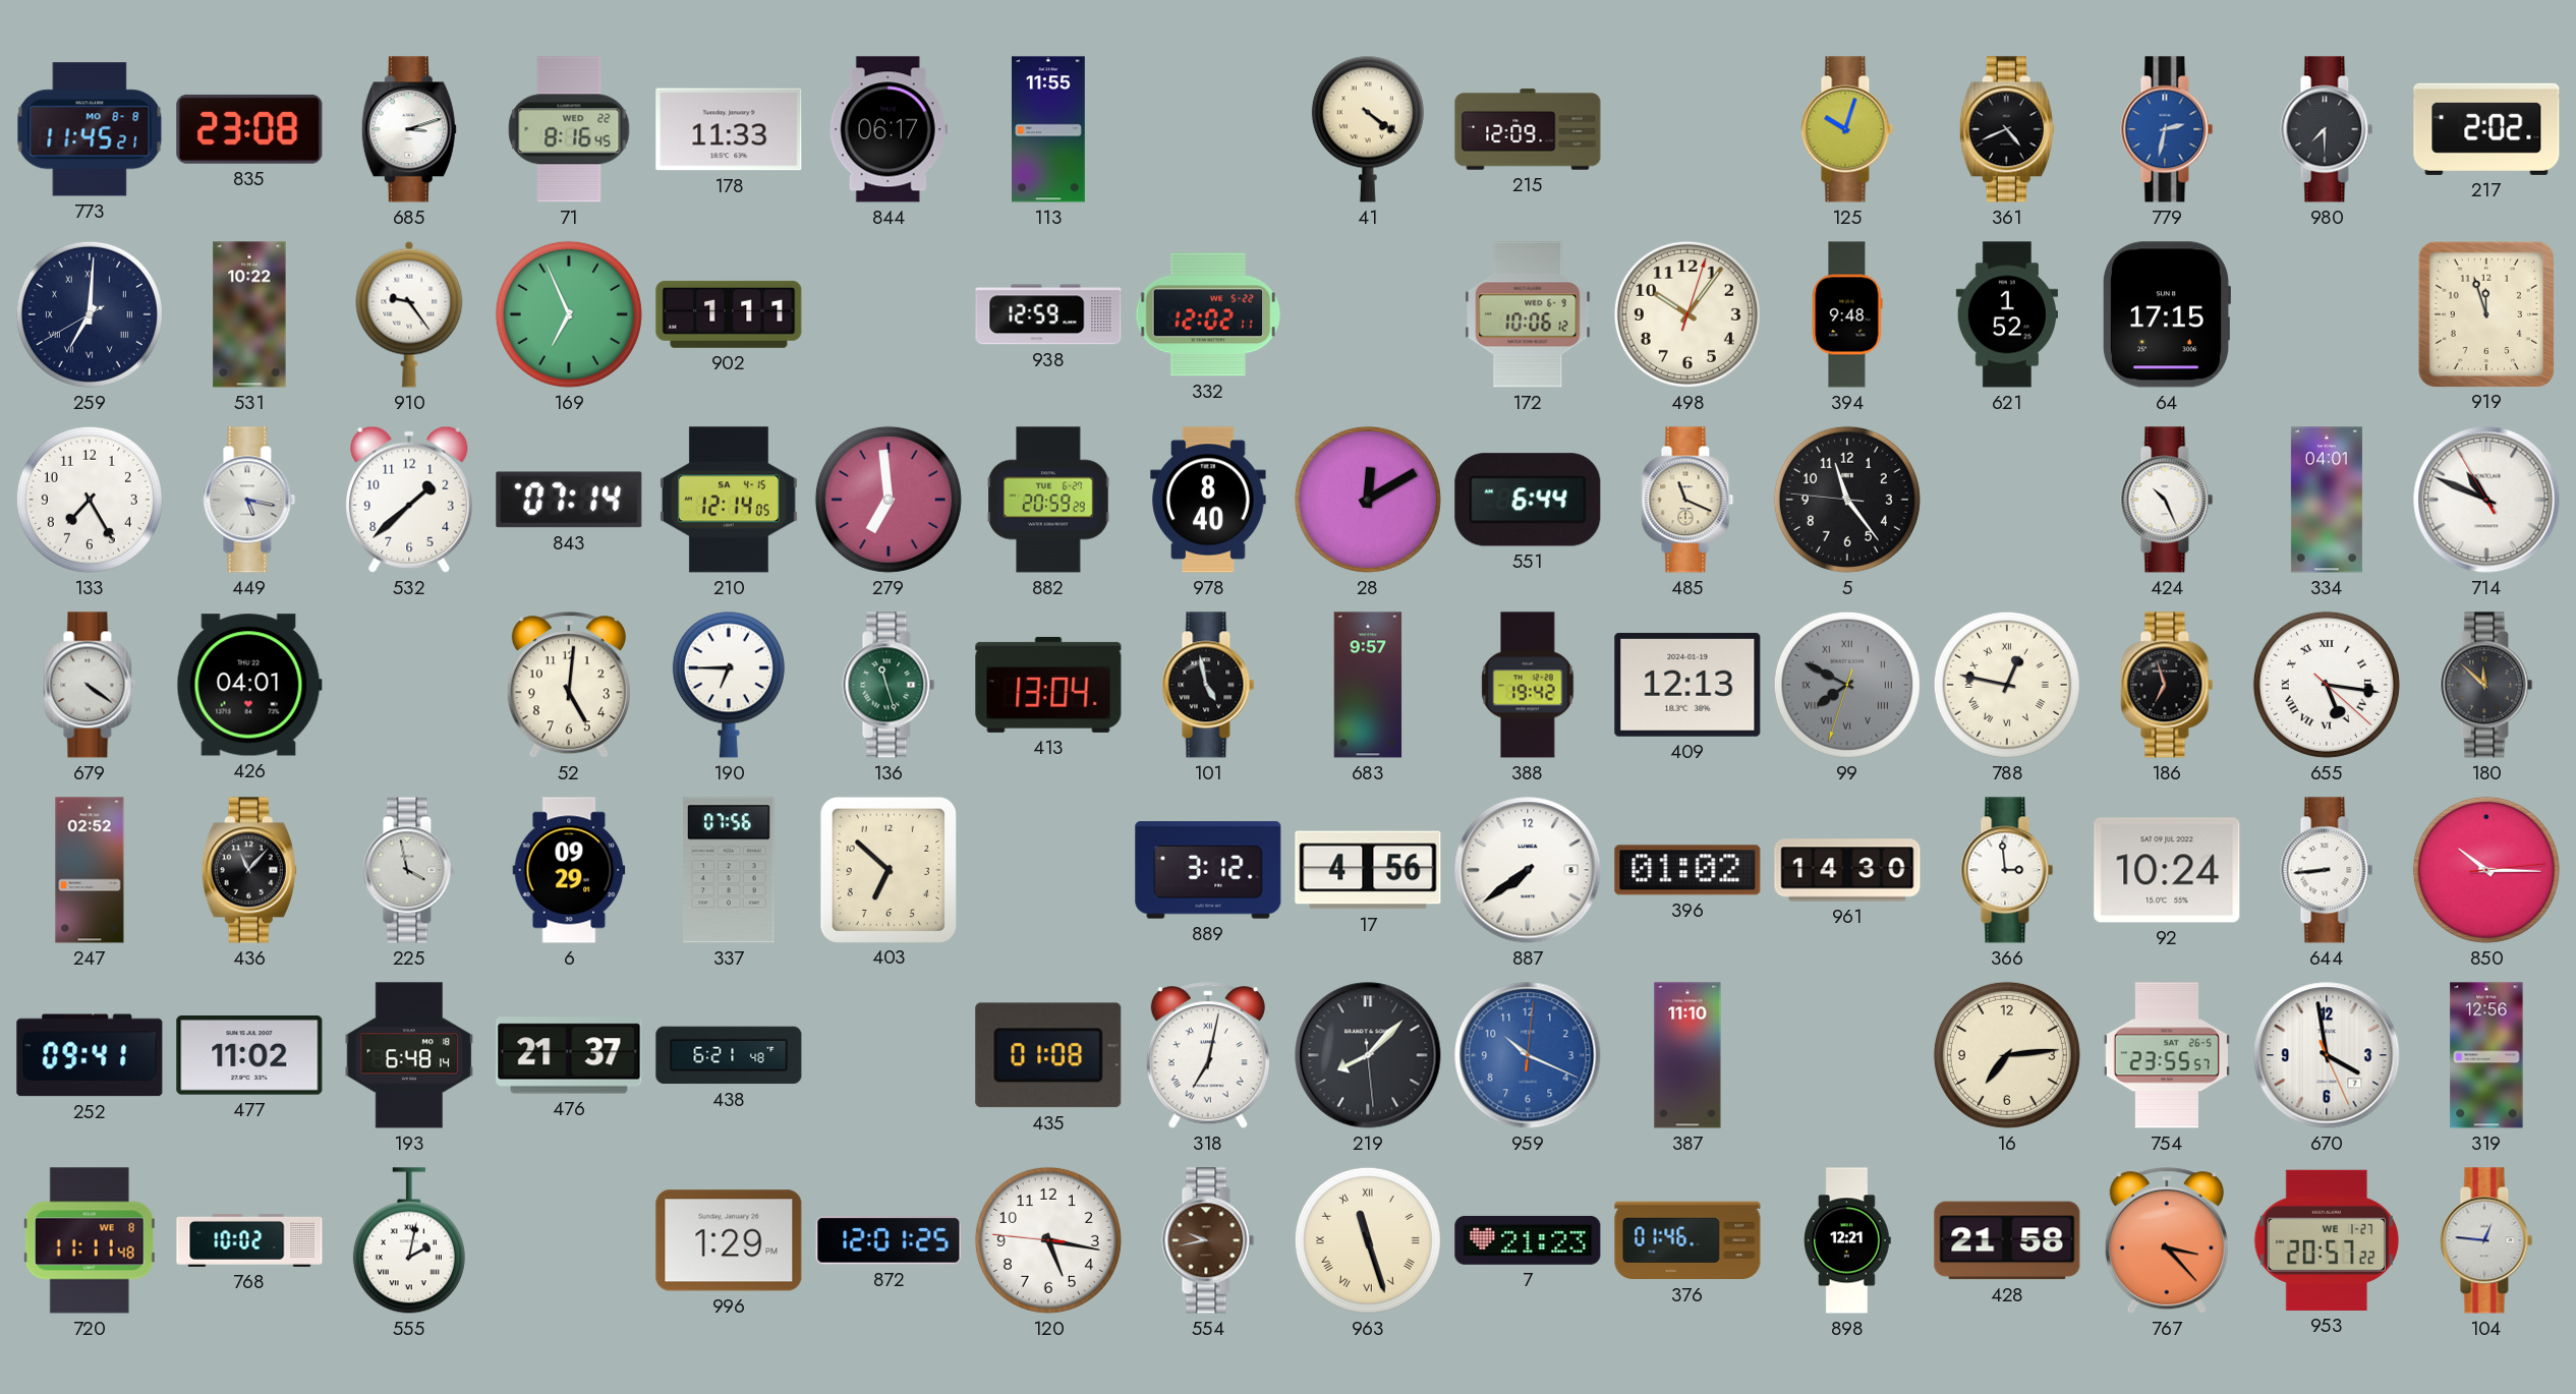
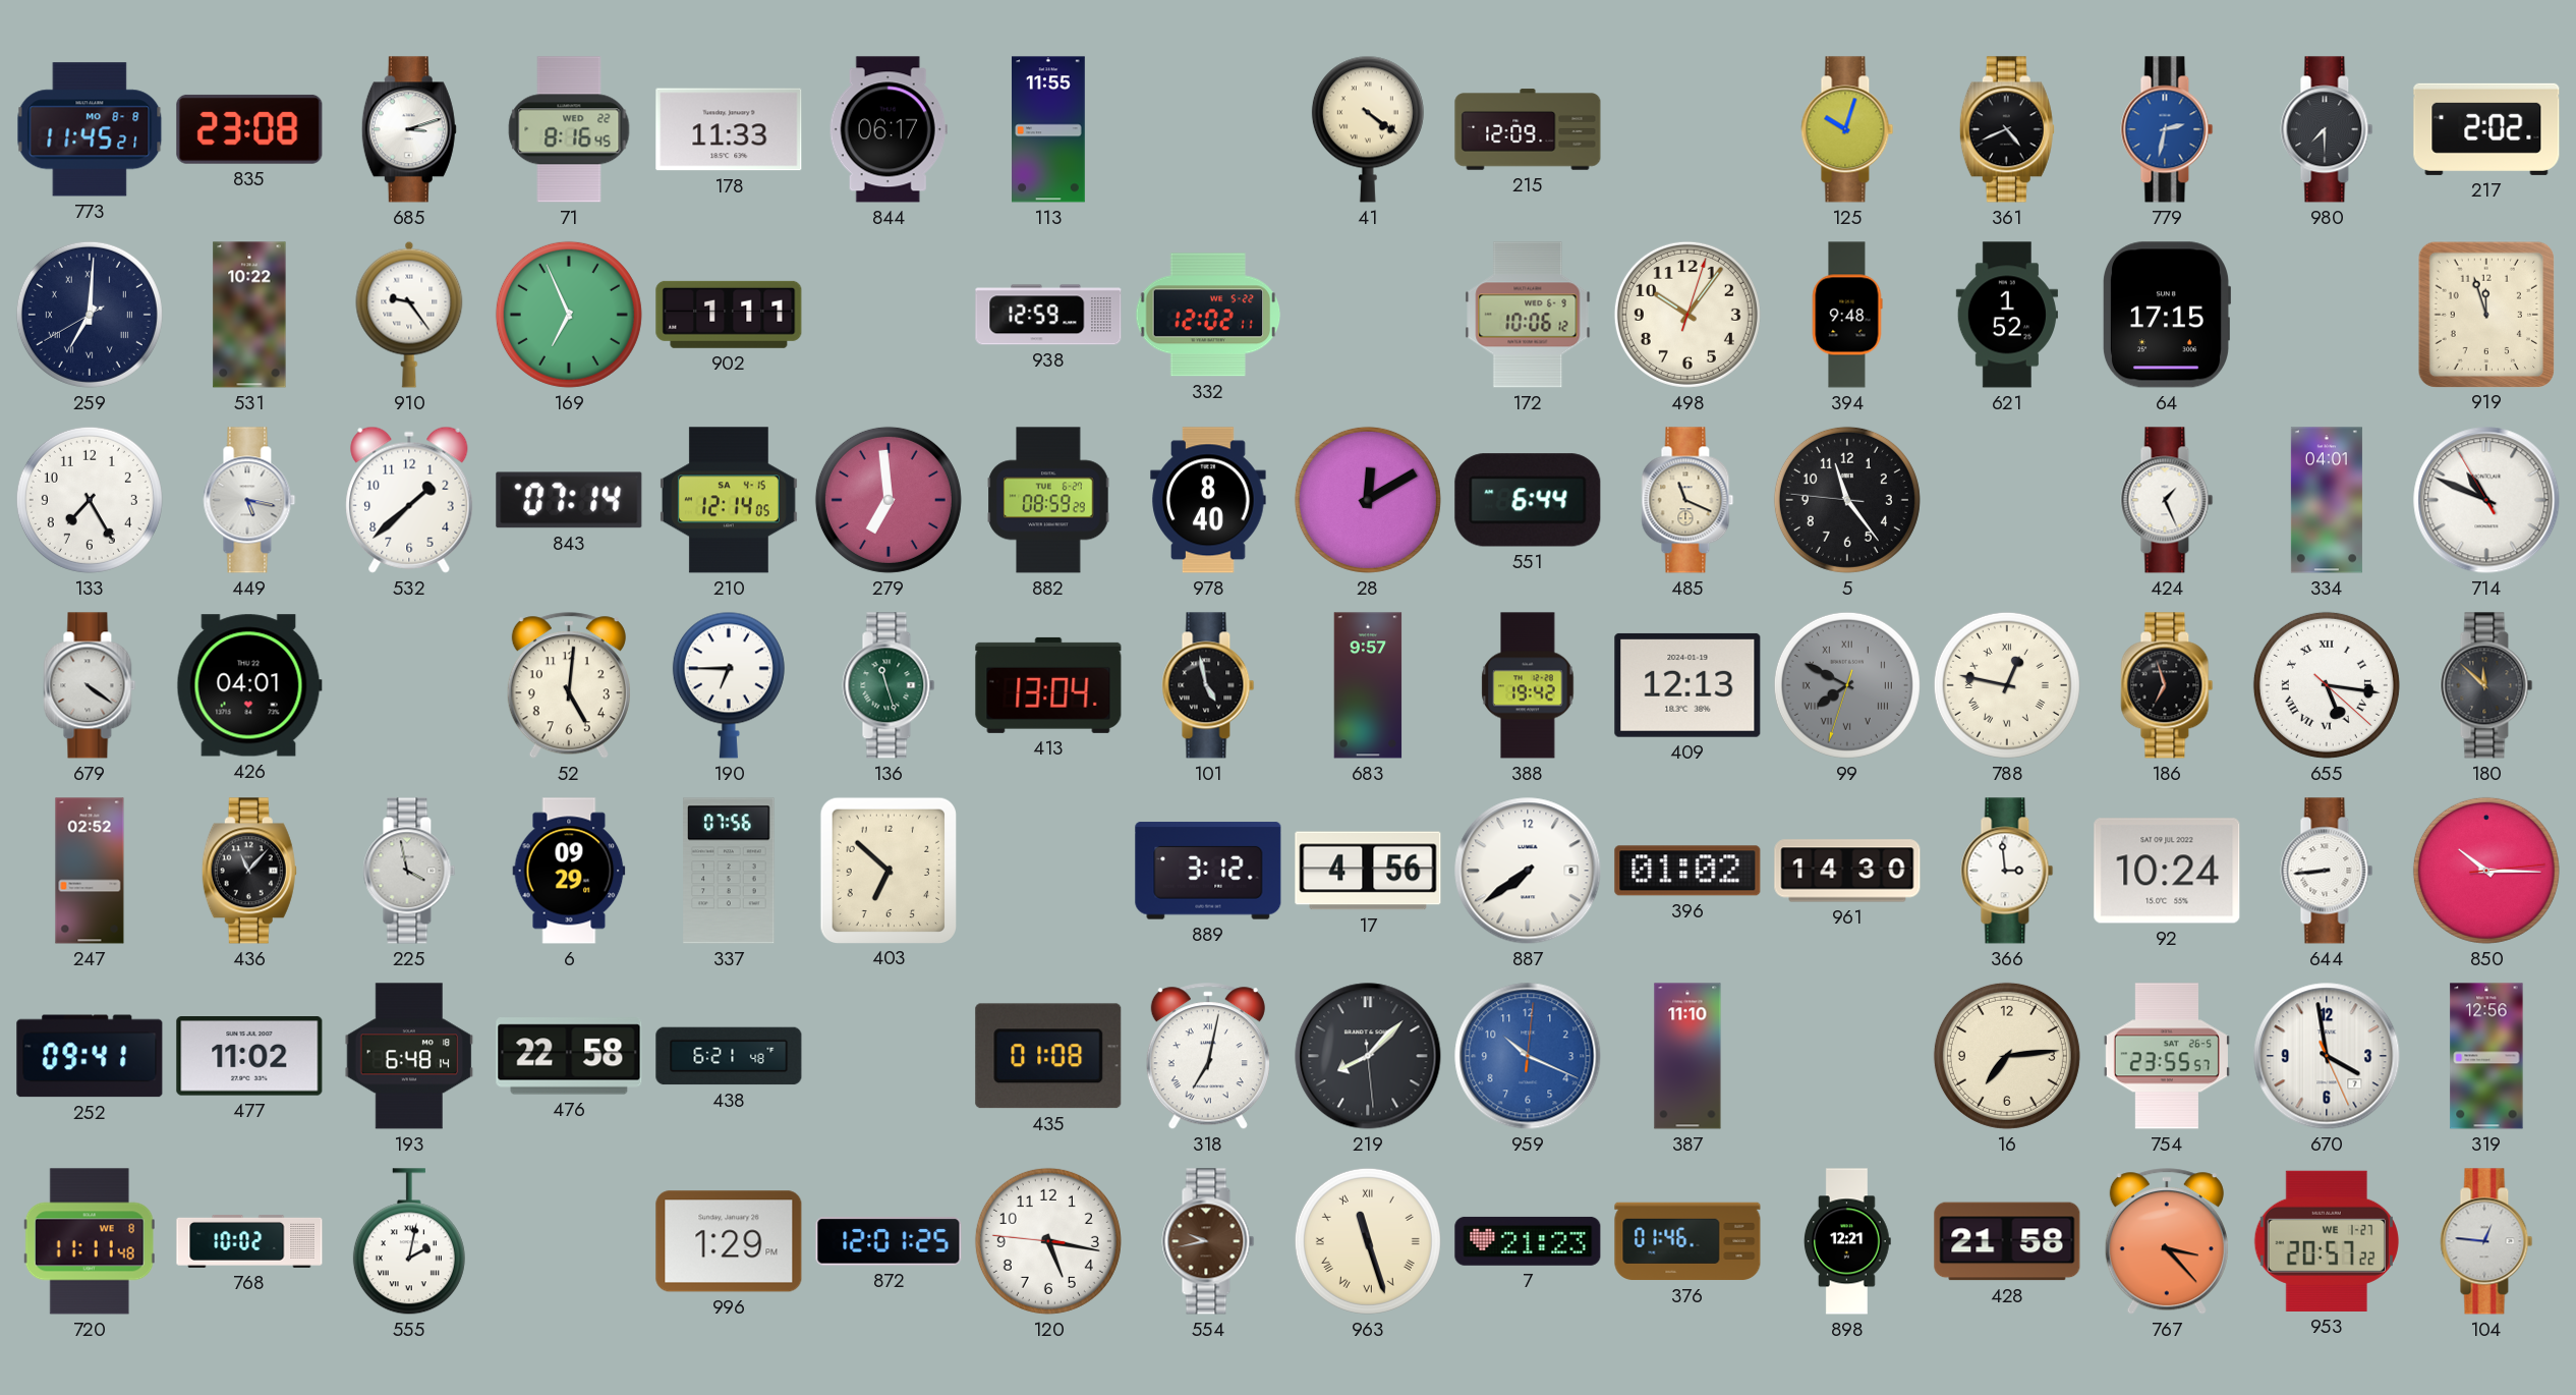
882: 20:59 -> 08:59
424: 10:26 -> 1:26
476: 21:37 -> 22:58
